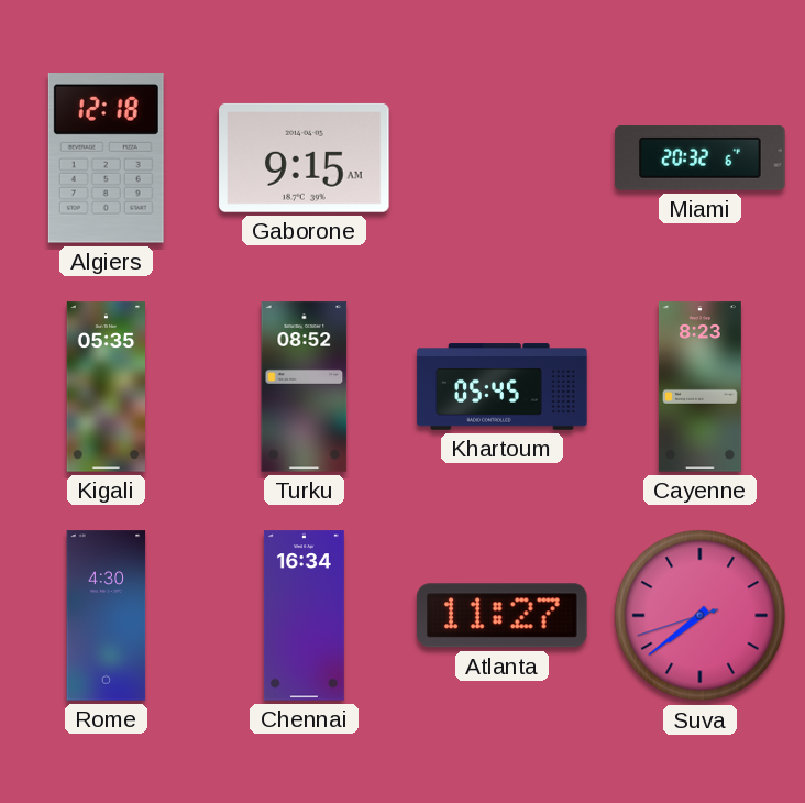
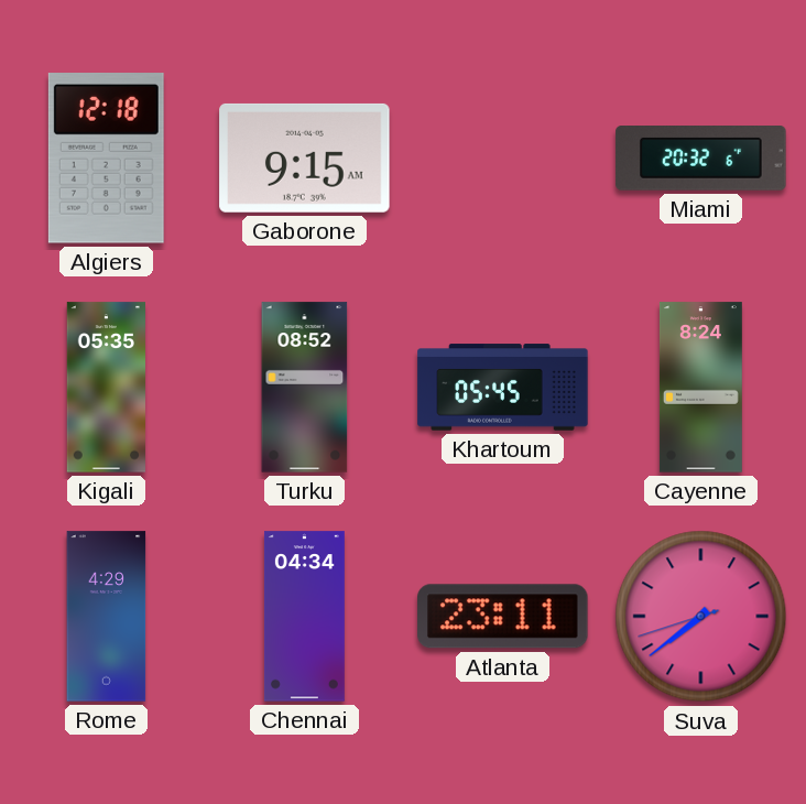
Cayenne: 8:23 -> 8:24
Rome: 4:30 -> 4:29
Chennai: 16:34 -> 04:34
Atlanta: 11:27 -> 23:11
